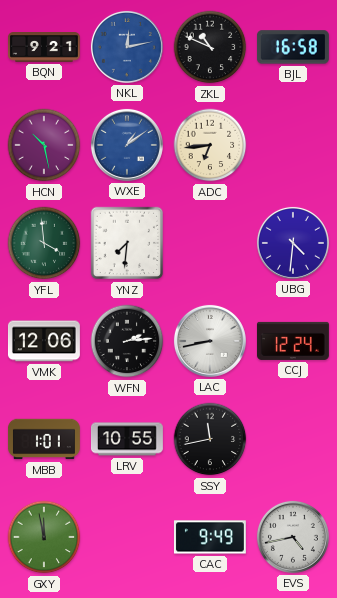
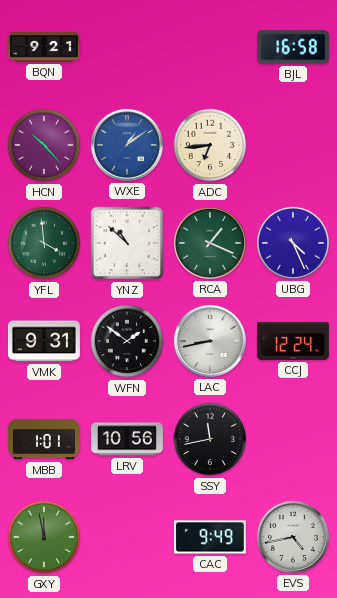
NKL: 12:13 -> none
ZKL: 10:49 -> none
HCN: 10:28 -> 10:23
YNZ: 7:31 -> 10:52
RCA: none -> 1:19
UBG: 4:31 -> 4:26
VMK: 12:06 -> 9:31
WFN: 2:14 -> 1:51
LRV: 10:55 -> 10:56
